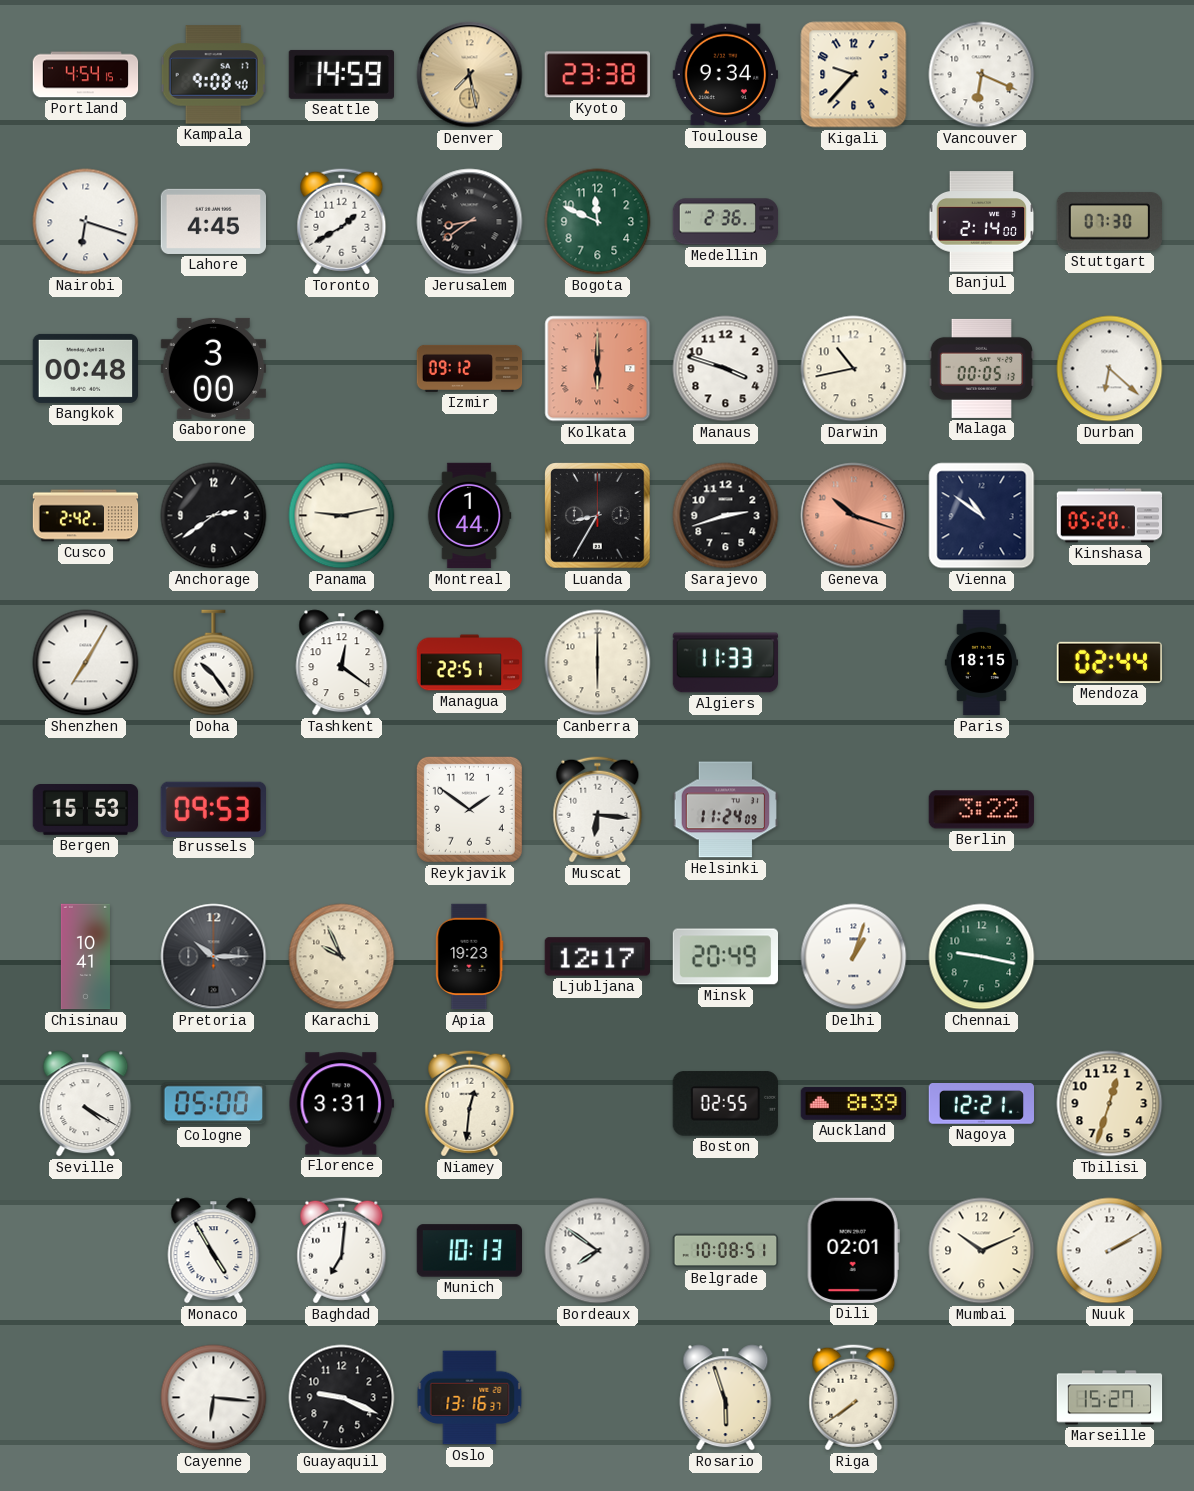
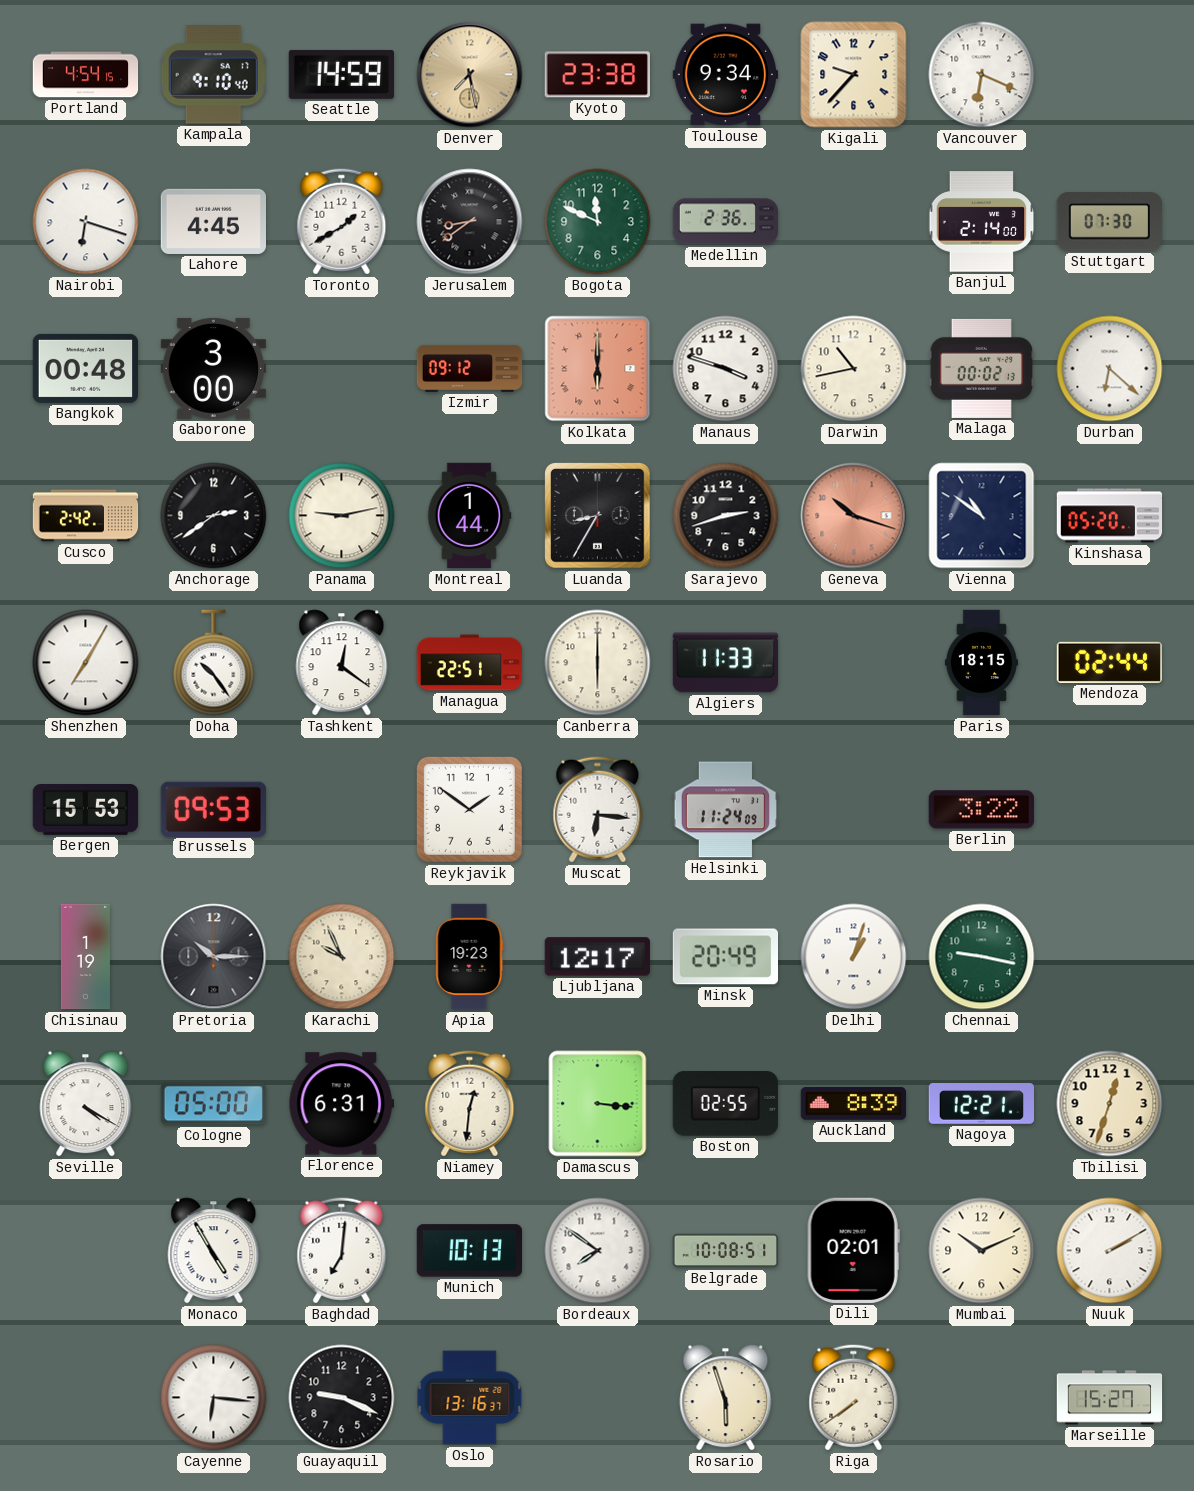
Kampala: 9:08 -> 9:10
Malaga: 00:05 -> 00:02
Chisinau: 10:41 -> 1:19
Florence: 3:31 -> 6:31
Damascus: none -> 3:16
